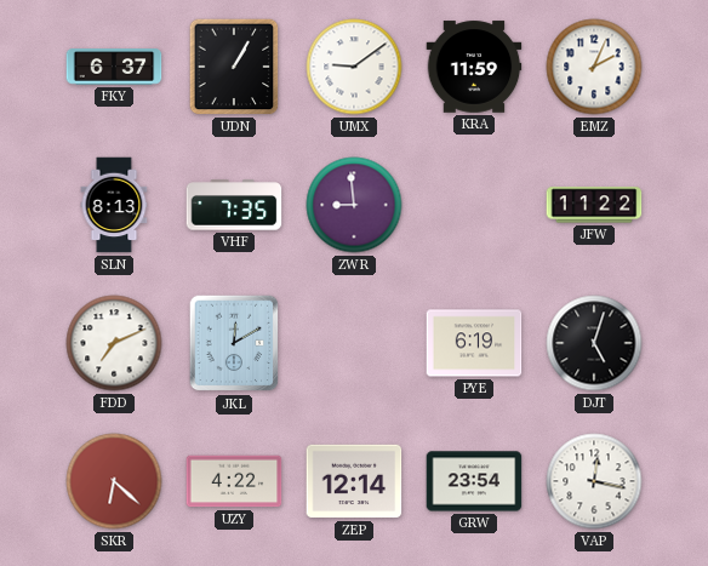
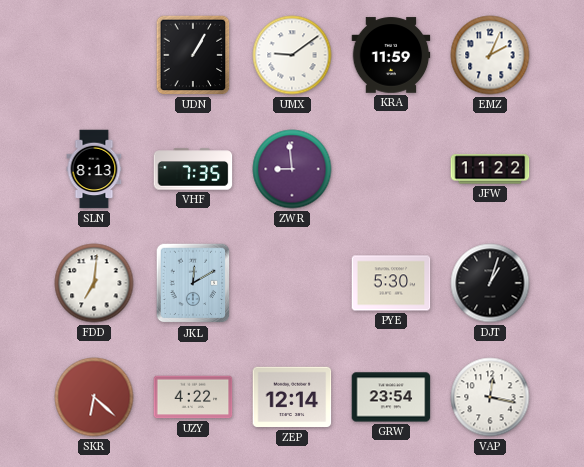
FKY: 6:37 -> none
FDD: 7:11 -> 7:01
PYE: 6:19 -> 5:30
DJT: 5:03 -> 1:03
